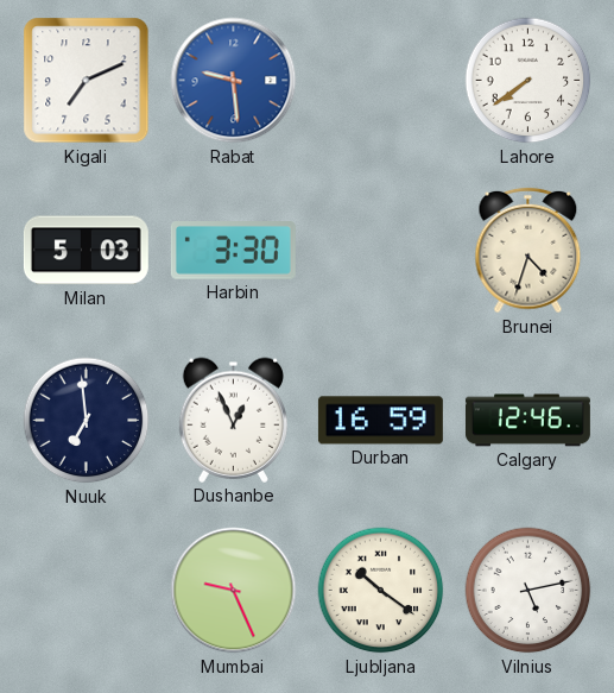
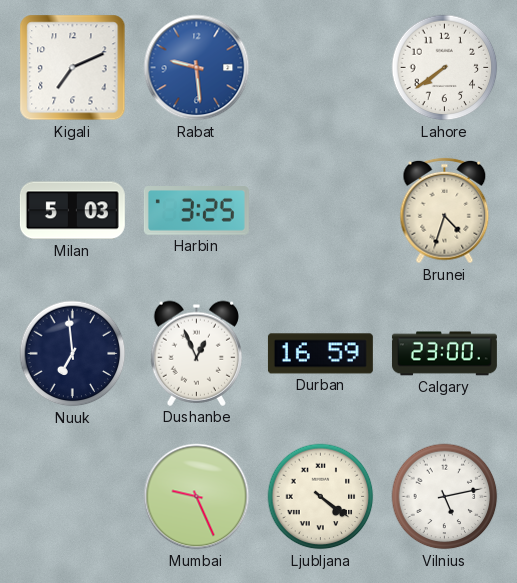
Harbin: 3:30 -> 3:25
Calgary: 12:46 -> 23:00
Ljubljana: 10:21 -> 4:21
